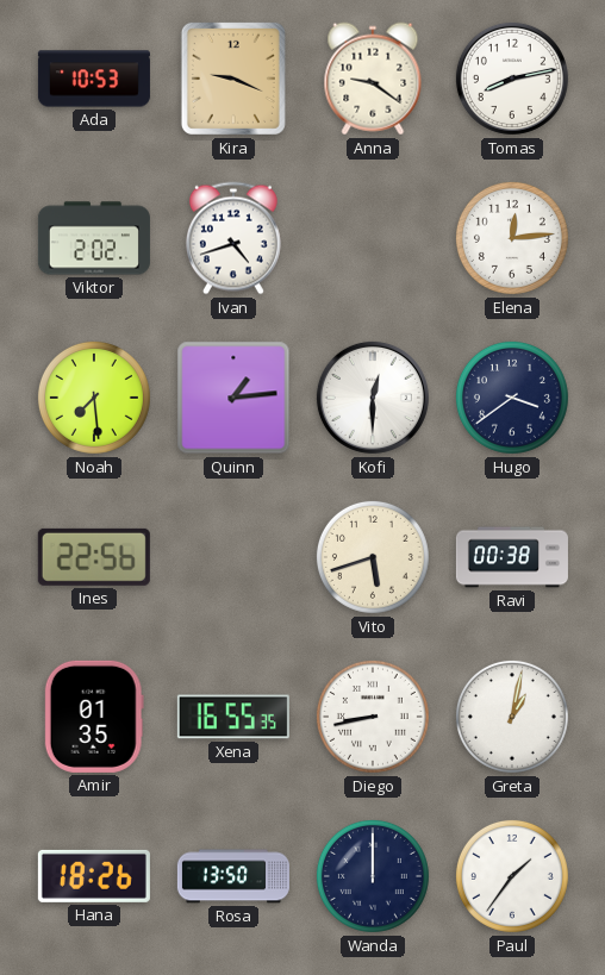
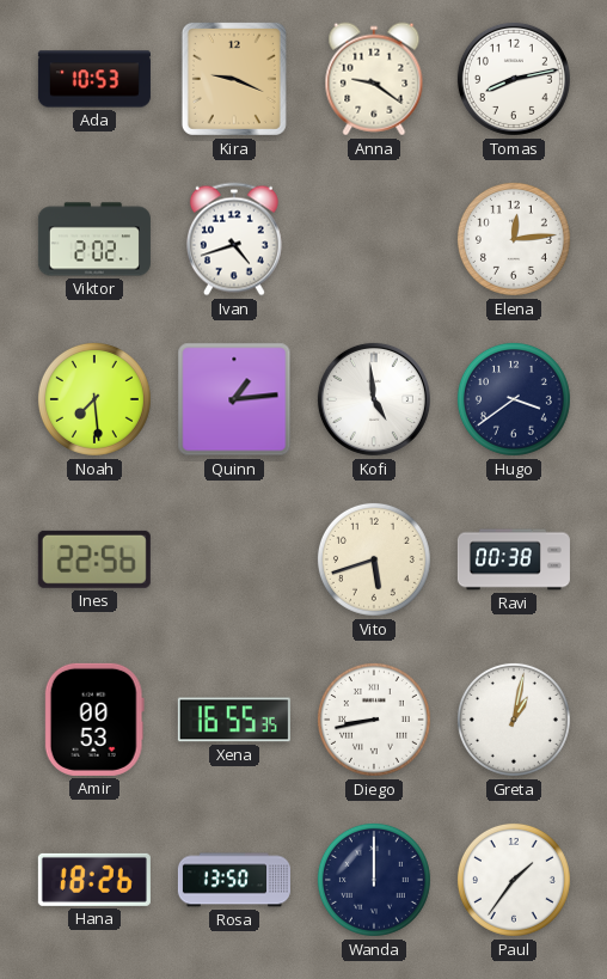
Kofi: 12:30 -> 4:59
Amir: 01:35 -> 00:53
